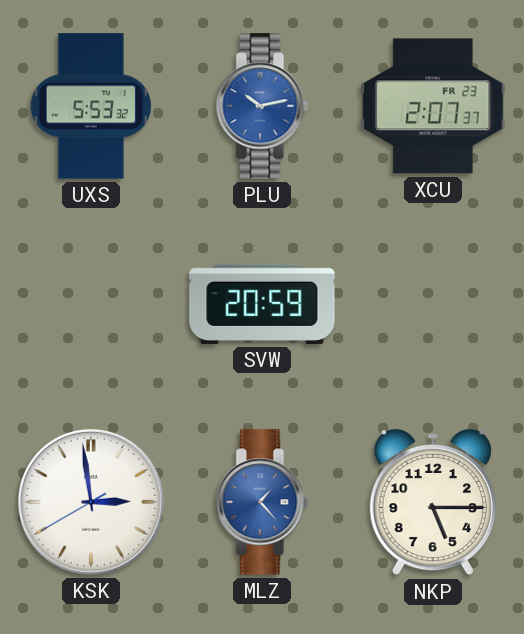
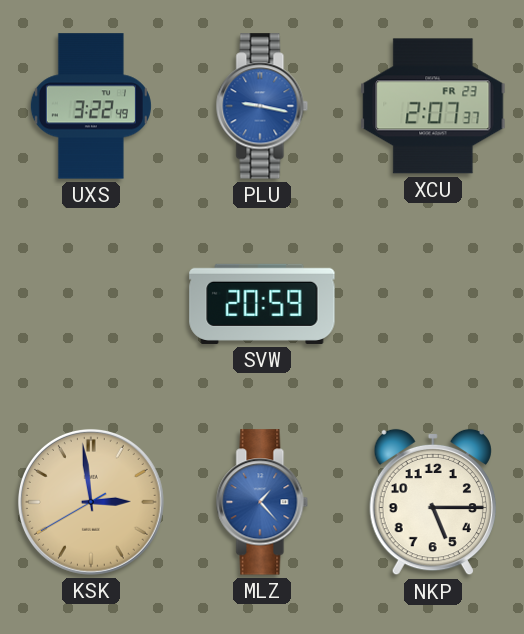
UXS: 5:53 -> 3:22
PLU: 10:13 -> 9:17
KSK dial: white -> champagne
